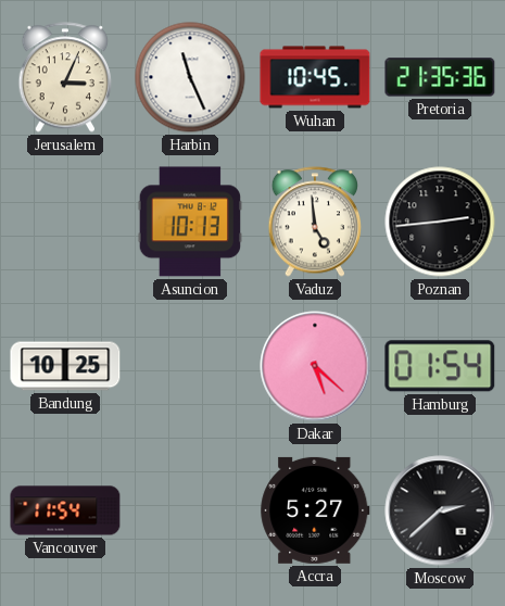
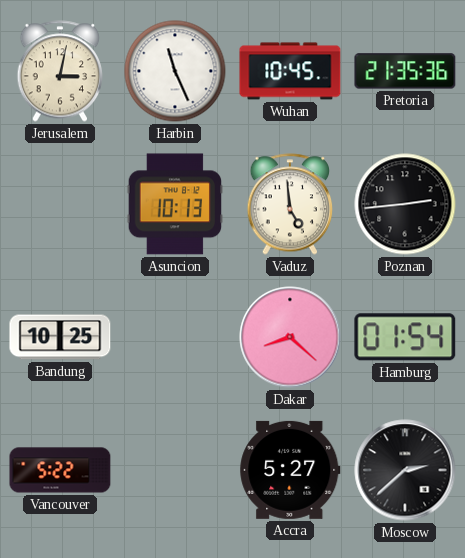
Jerusalem: 3:04 -> 3:02
Dakar: 5:22 -> 8:22
Vancouver: 11:54 -> 5:22
